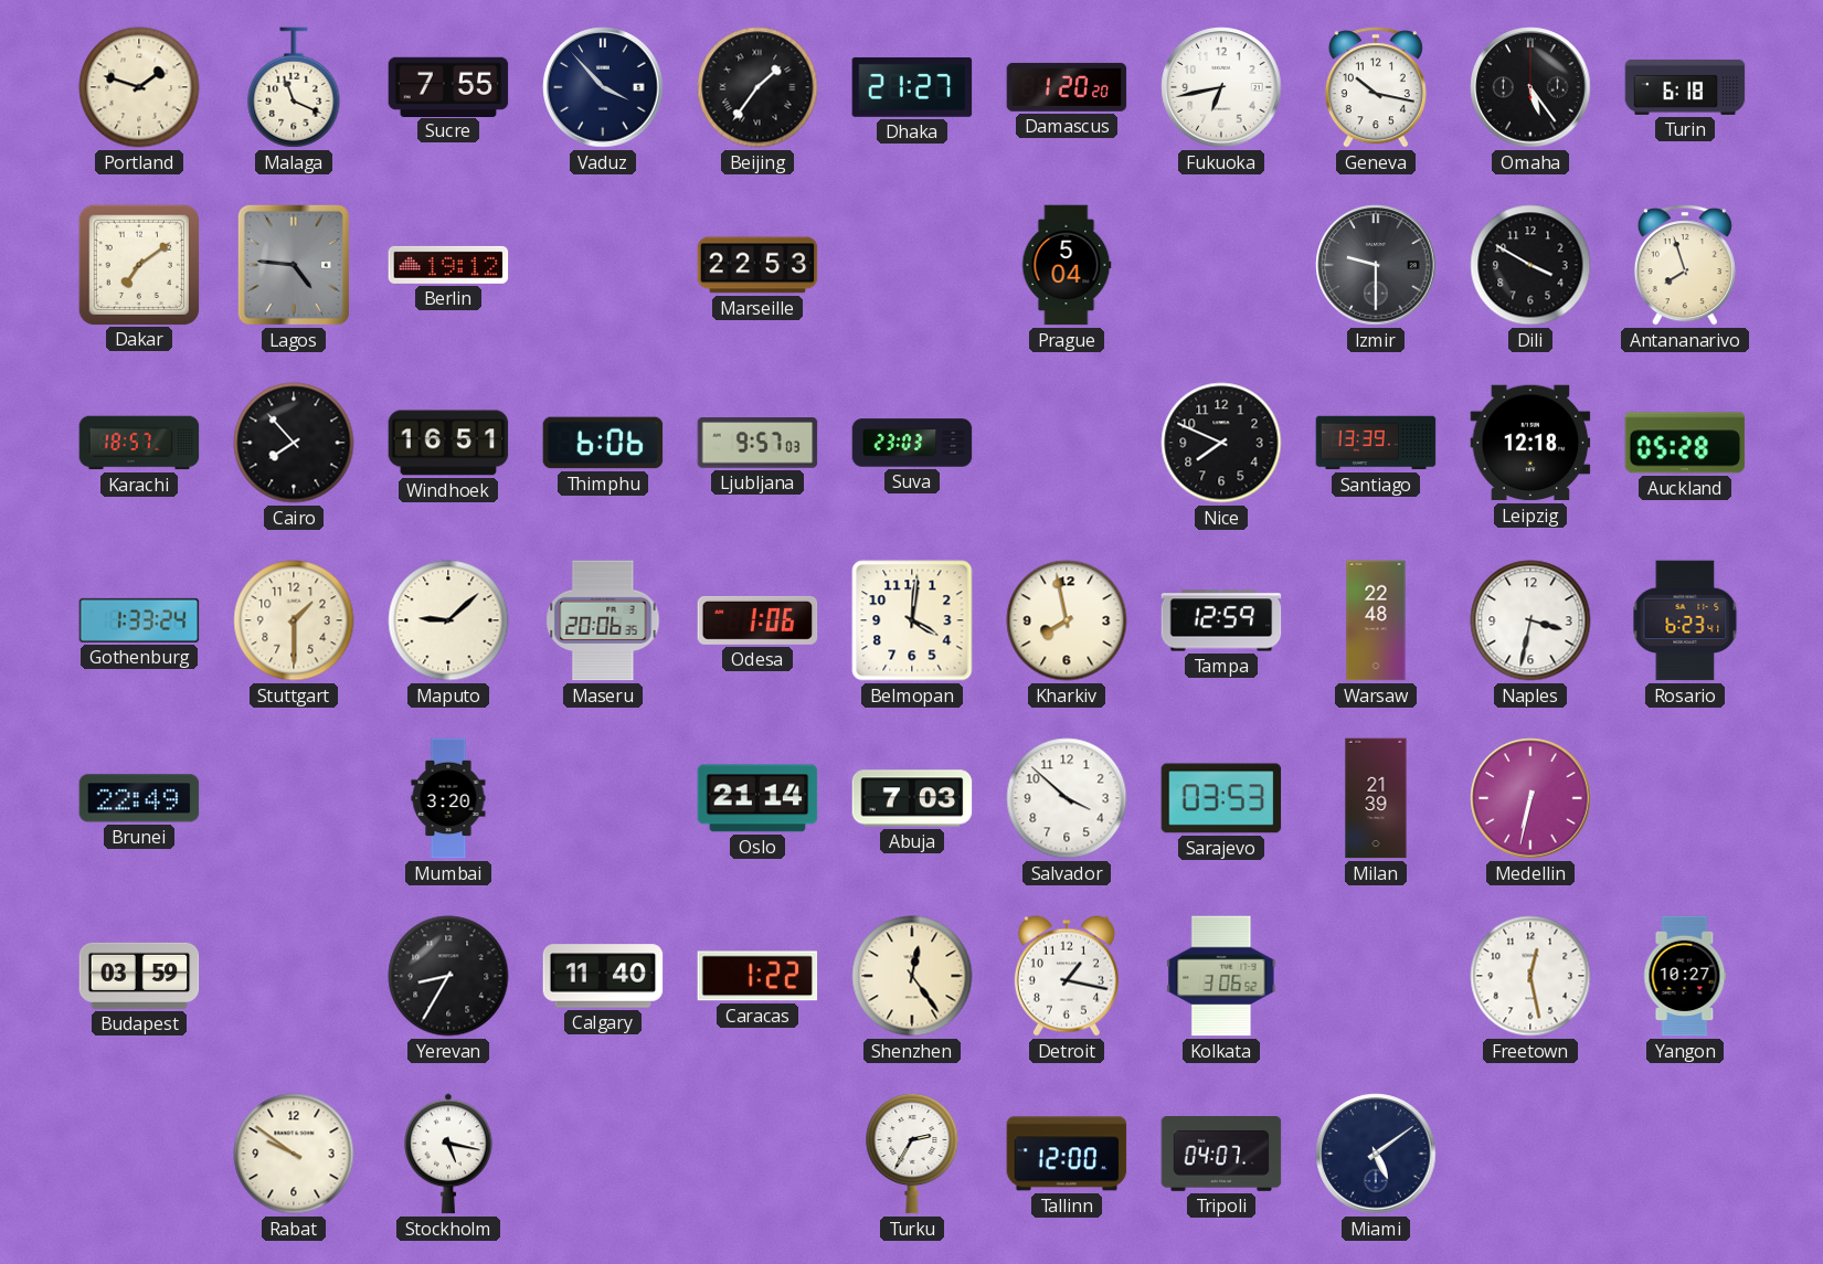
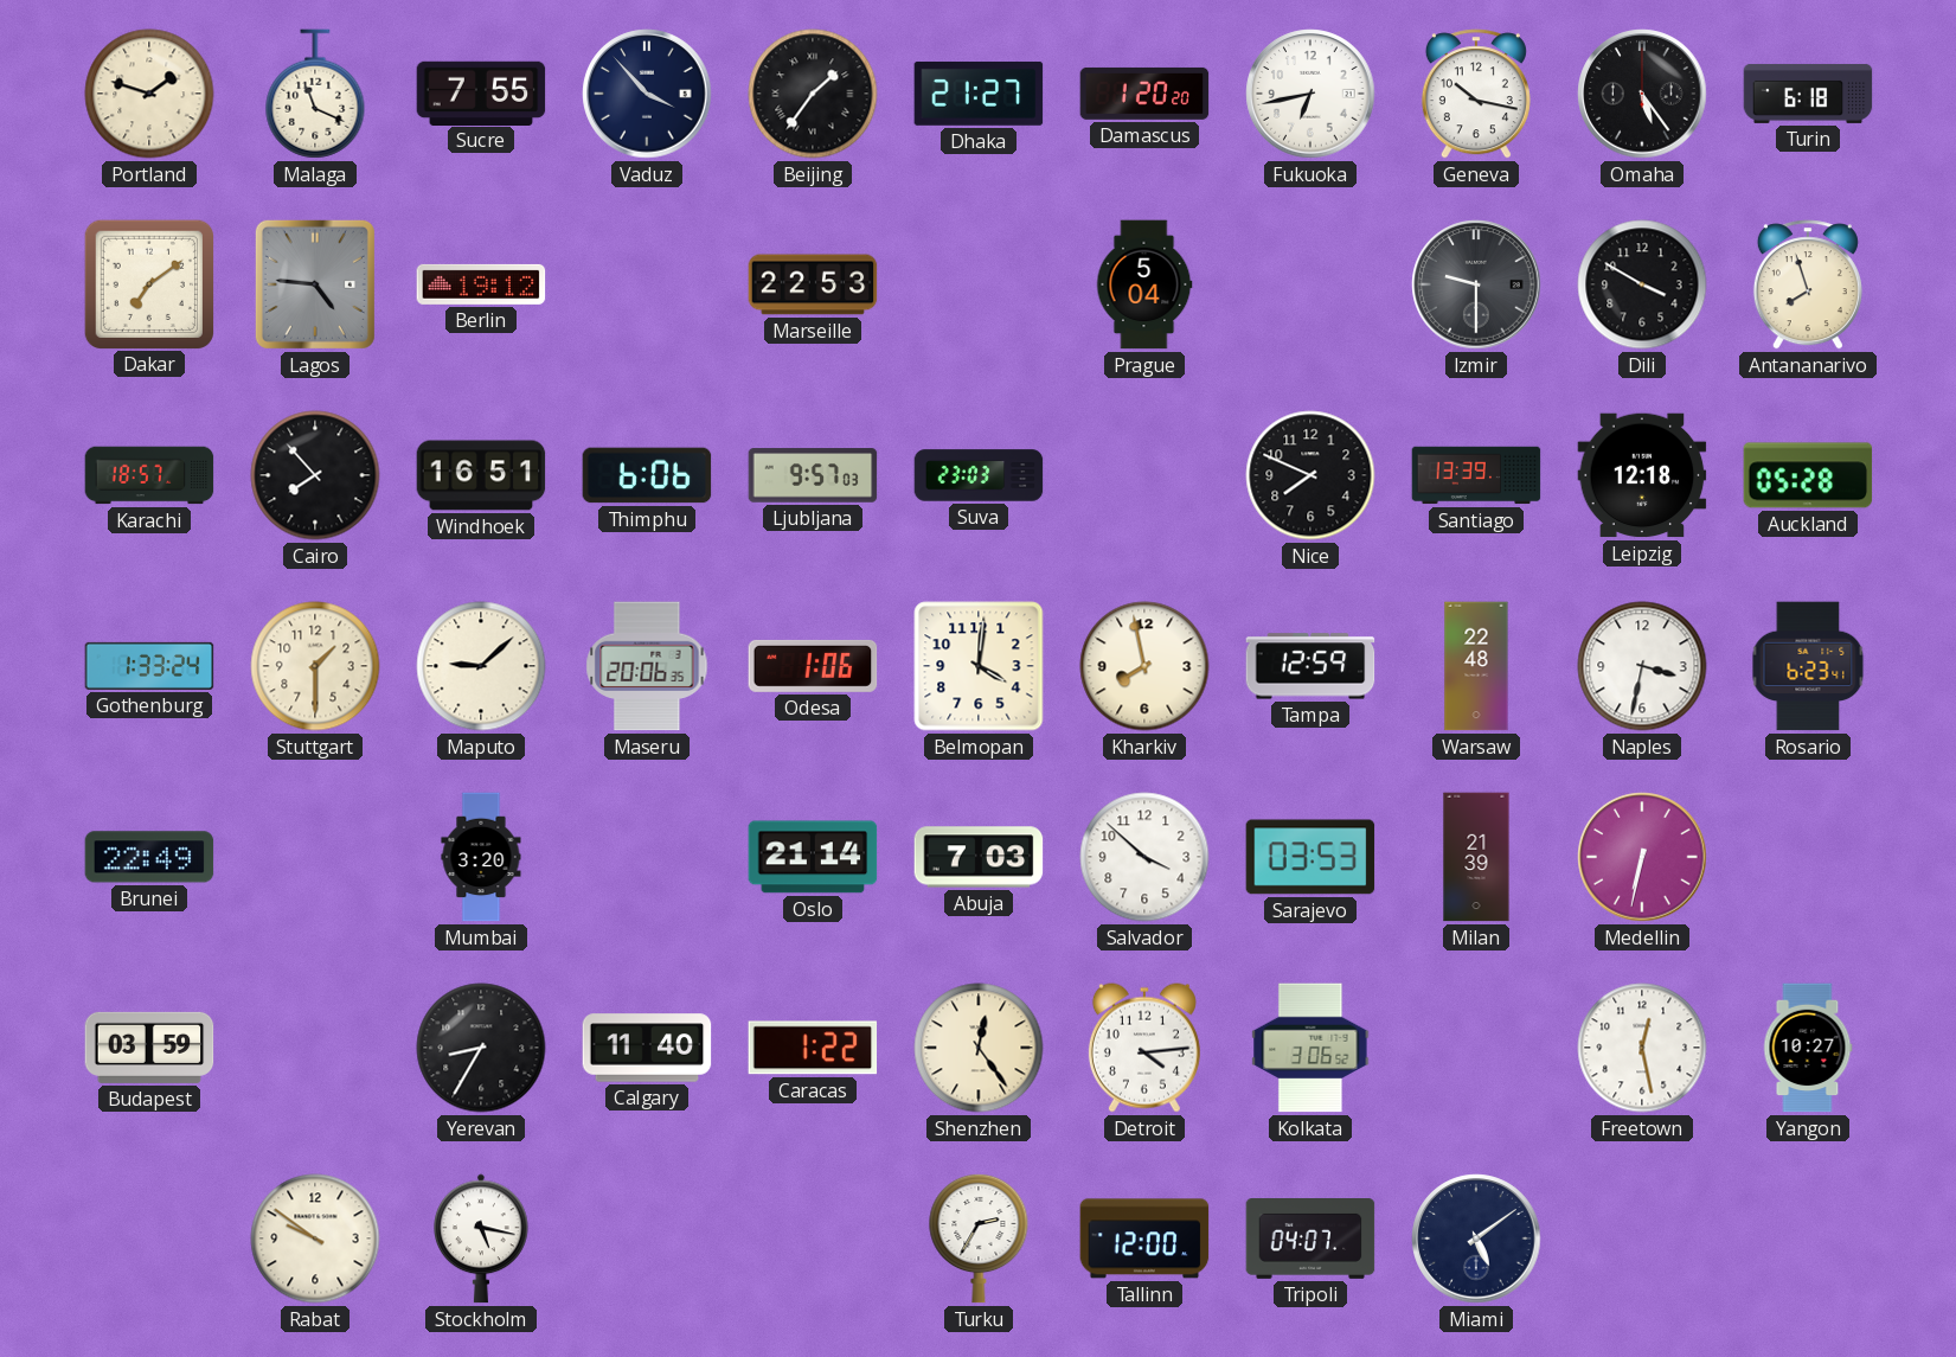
Detroit: 1:17 -> 4:14
